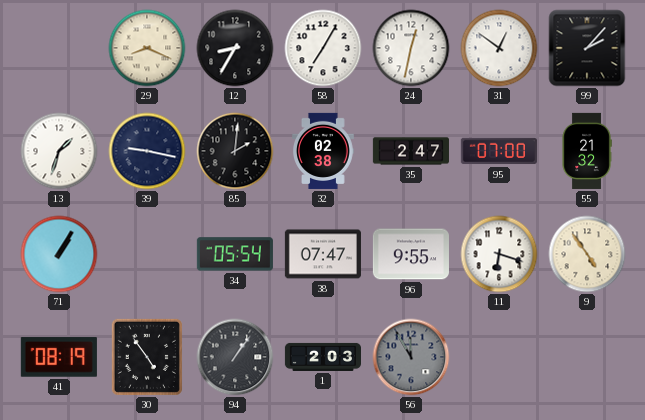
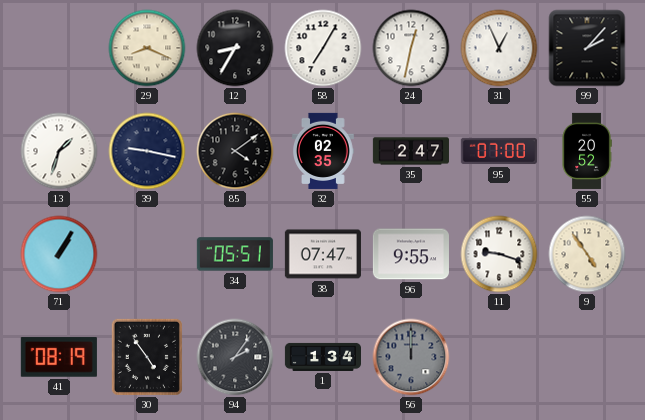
31: 12:51 -> 12:56
85: 2:01 -> 4:09
32: 02:38 -> 02:35
55: 21:32 -> 20:52
34: 05:54 -> 05:51
11: 6:18 -> 9:18
94: 1:06 -> 2:06
1: 2:03 -> 1:34
56: 11:55 -> 12:00
